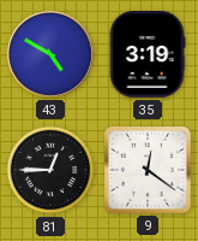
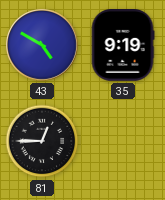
35: 3:19 -> 9:19
9: 12:21 -> none
